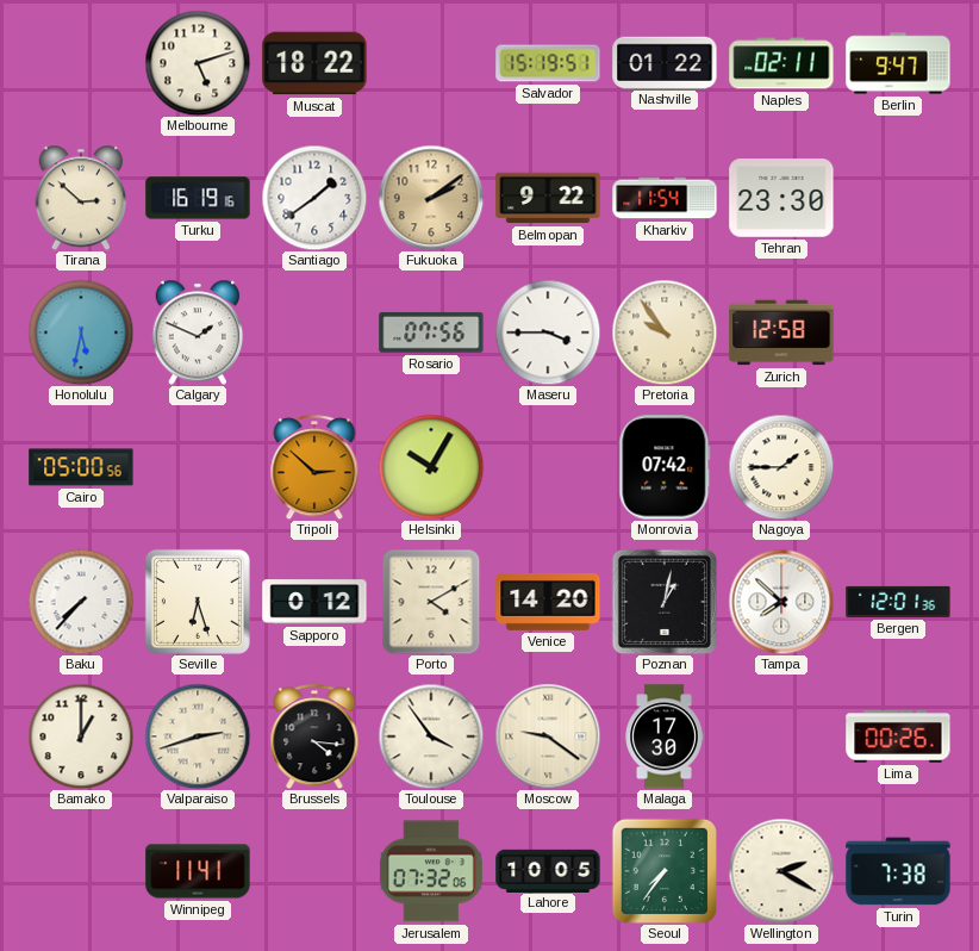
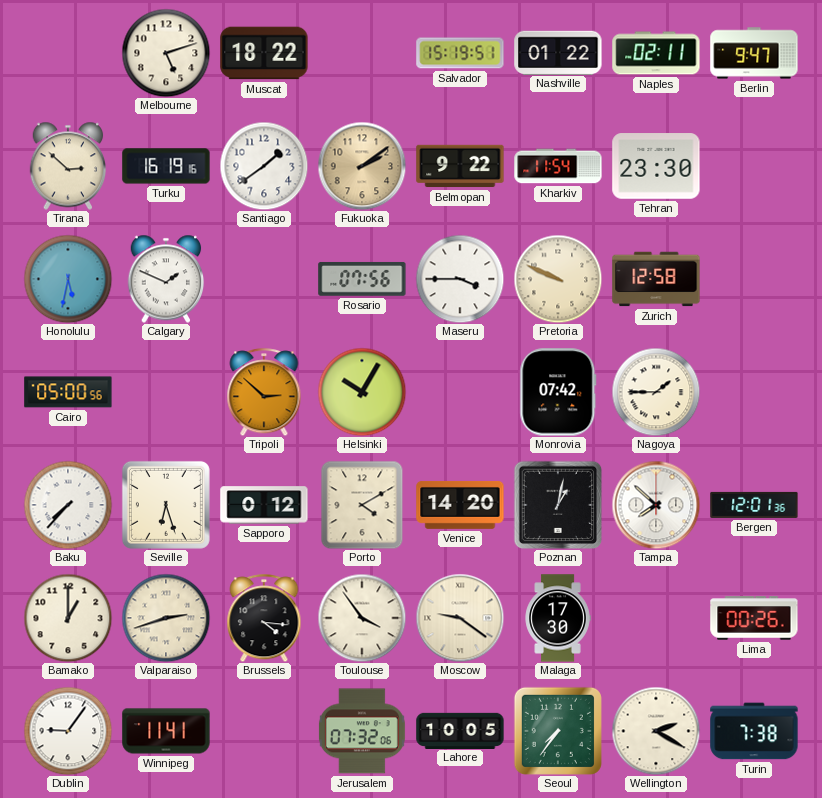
Pretoria: 9:54 -> 9:49
Dublin: none -> 9:06
